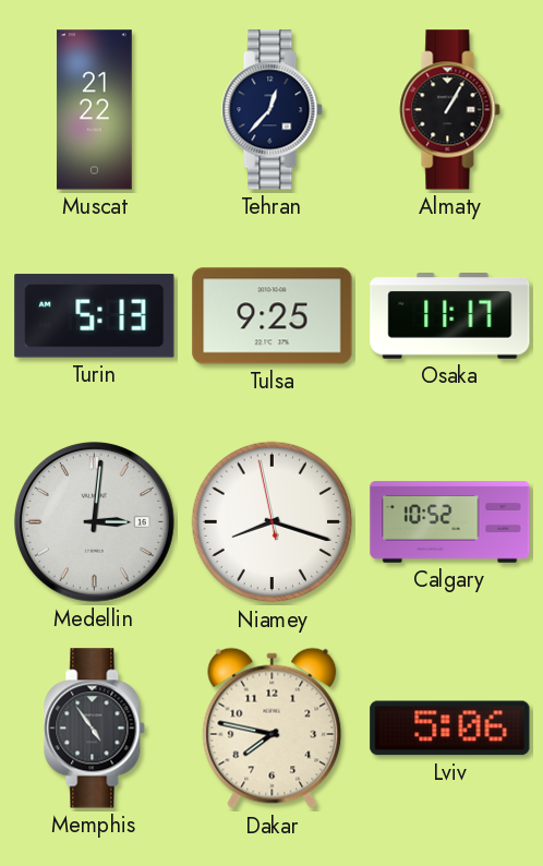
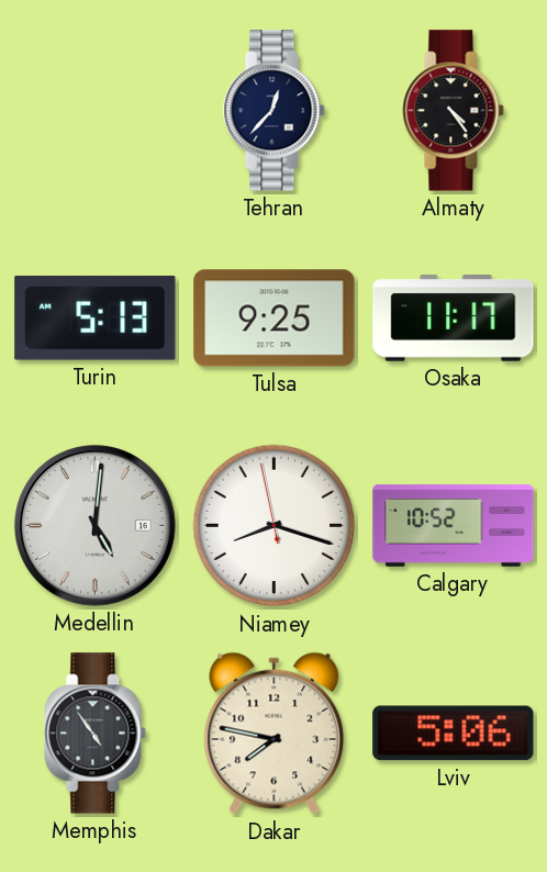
Muscat: 21:22 -> none
Almaty: 1:05 -> 4:24
Medellin: 3:01 -> 5:01
